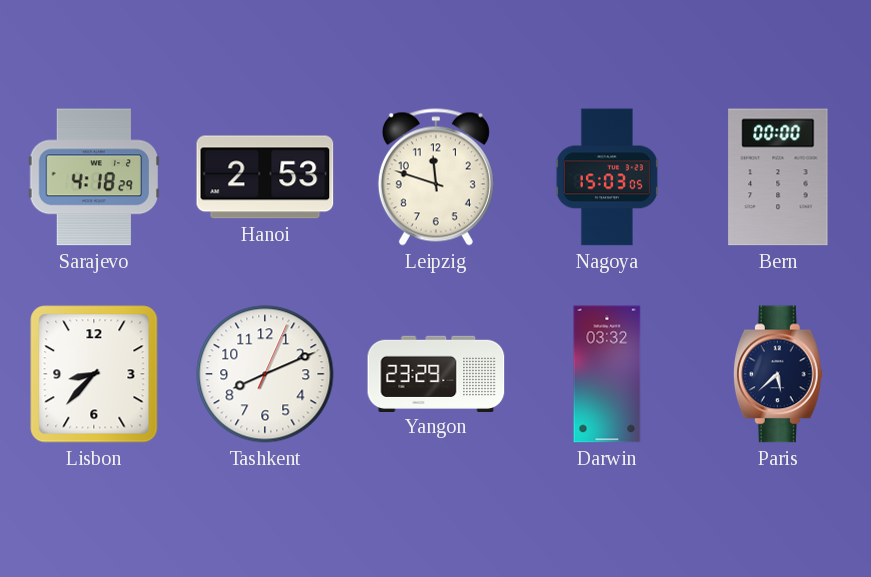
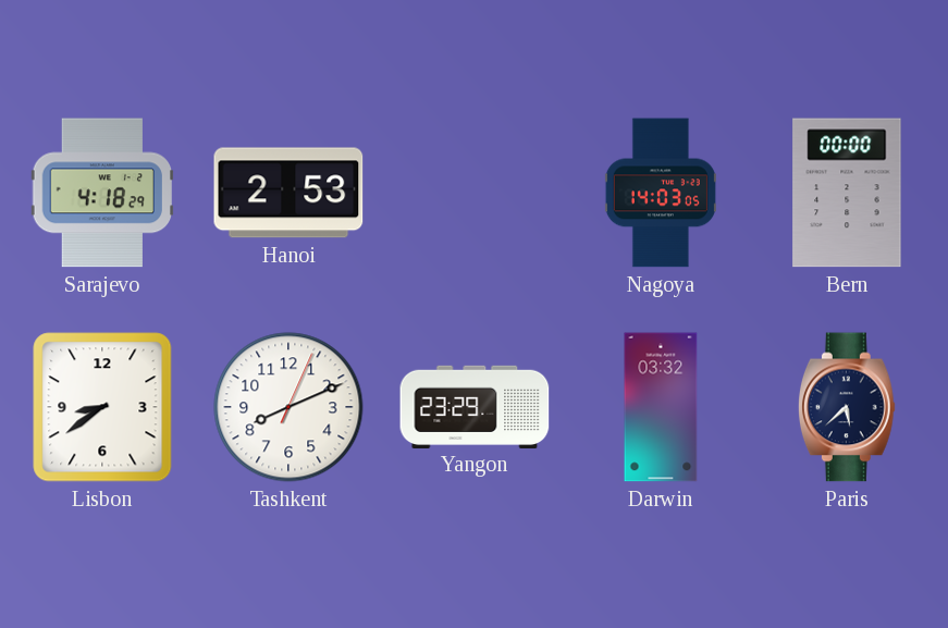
Leipzig: 11:48 -> none
Nagoya: 15:03 -> 14:03
Lisbon: 8:37 -> 8:39
